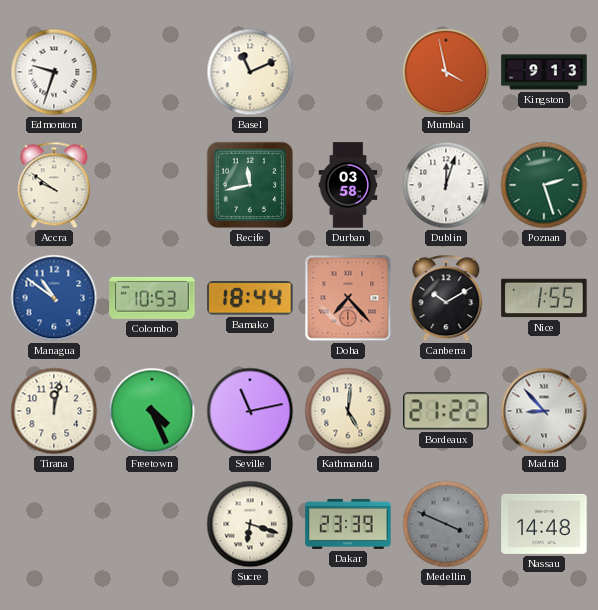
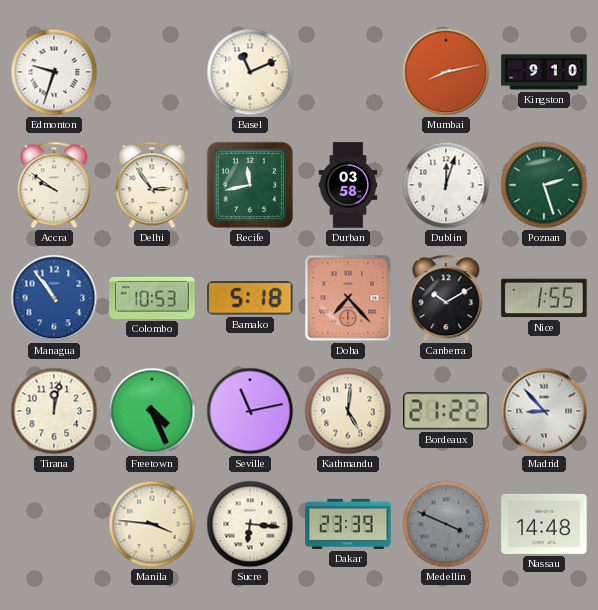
Mumbai: 3:58 -> 8:13
Kingston: 9:13 -> 9:10
Delhi: none -> 2:54
Managua: 10:51 -> 10:54
Bamako: 18:44 -> 5:18
Manila: none -> 3:46
Sucre: 6:18 -> 6:16
